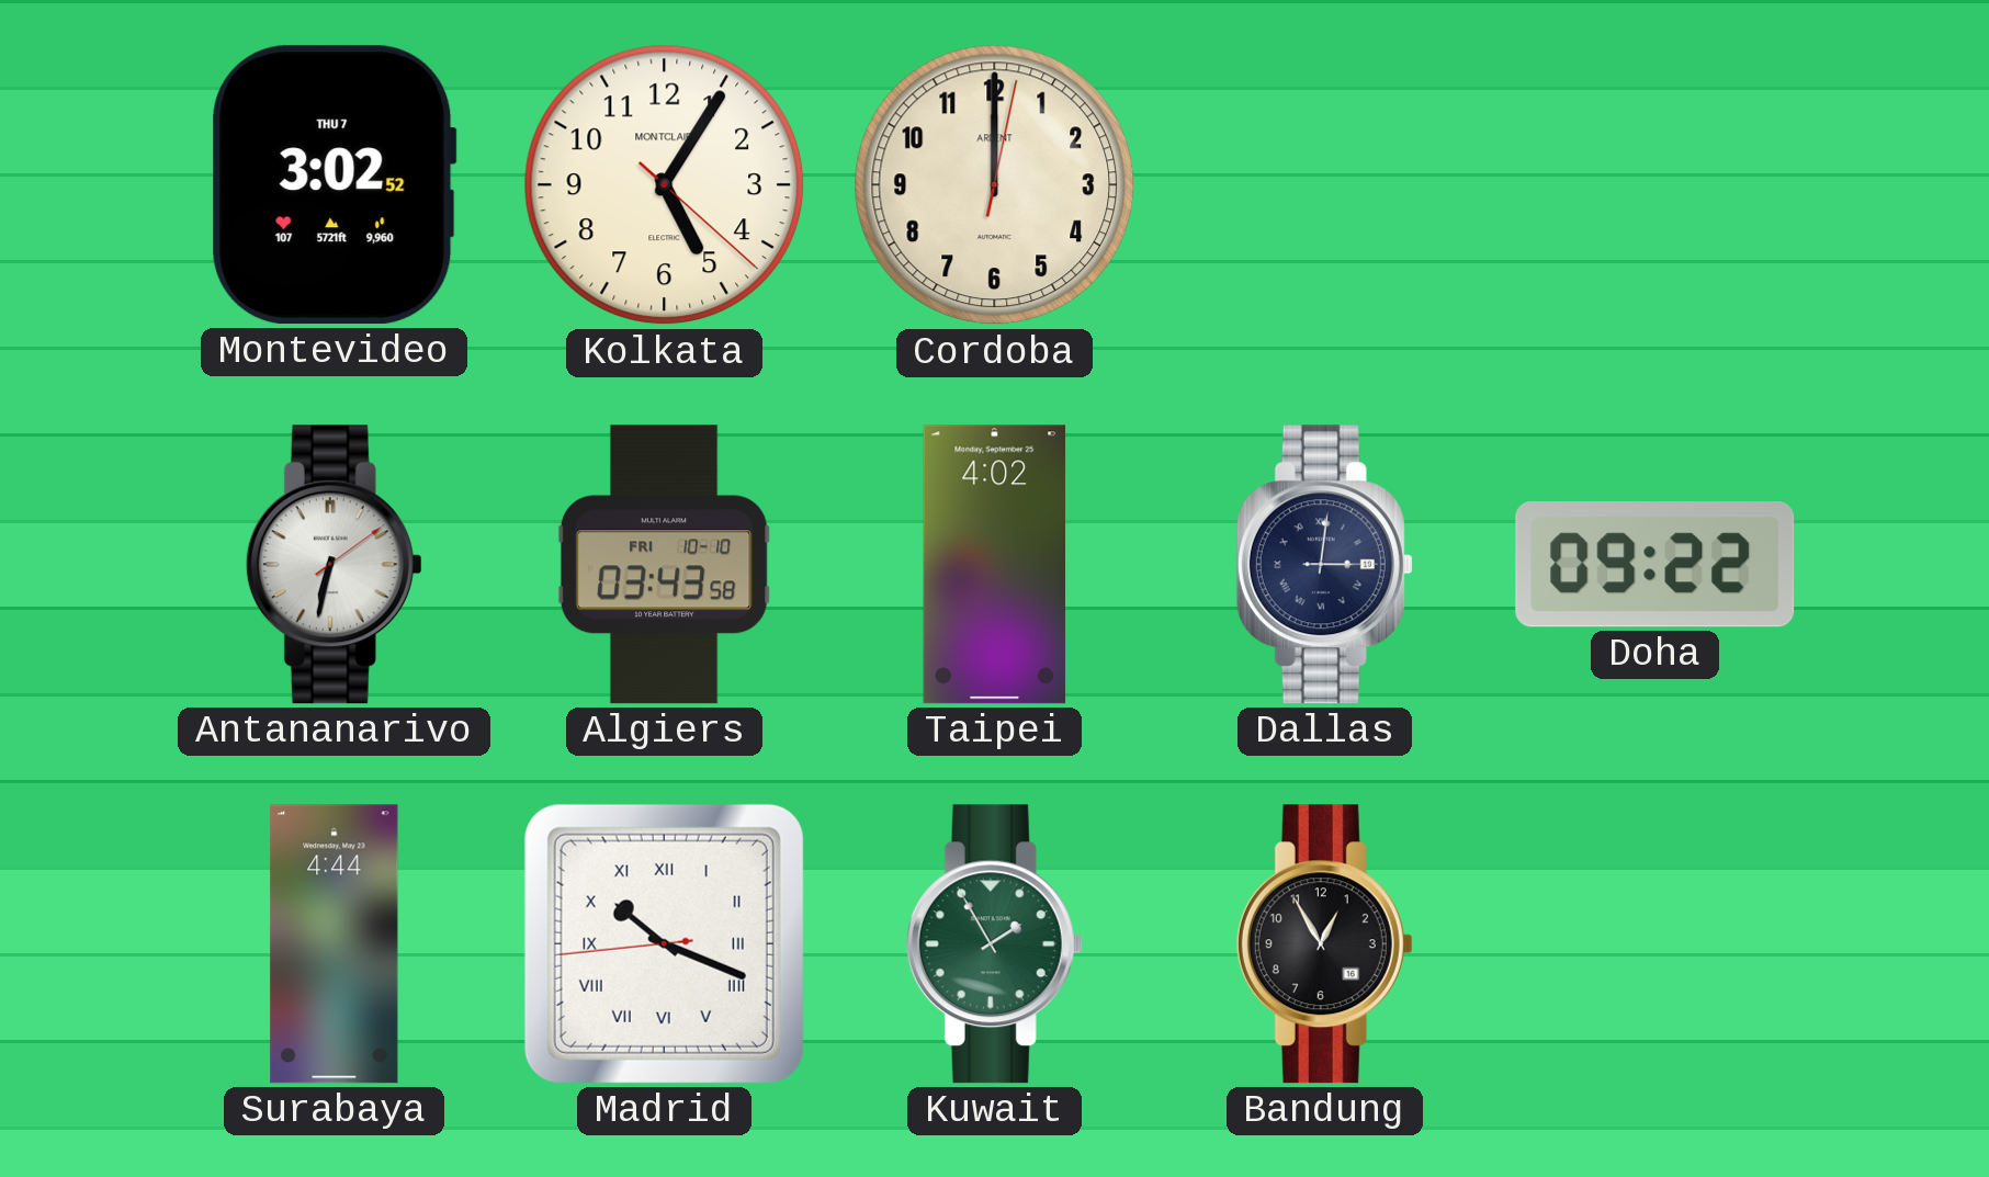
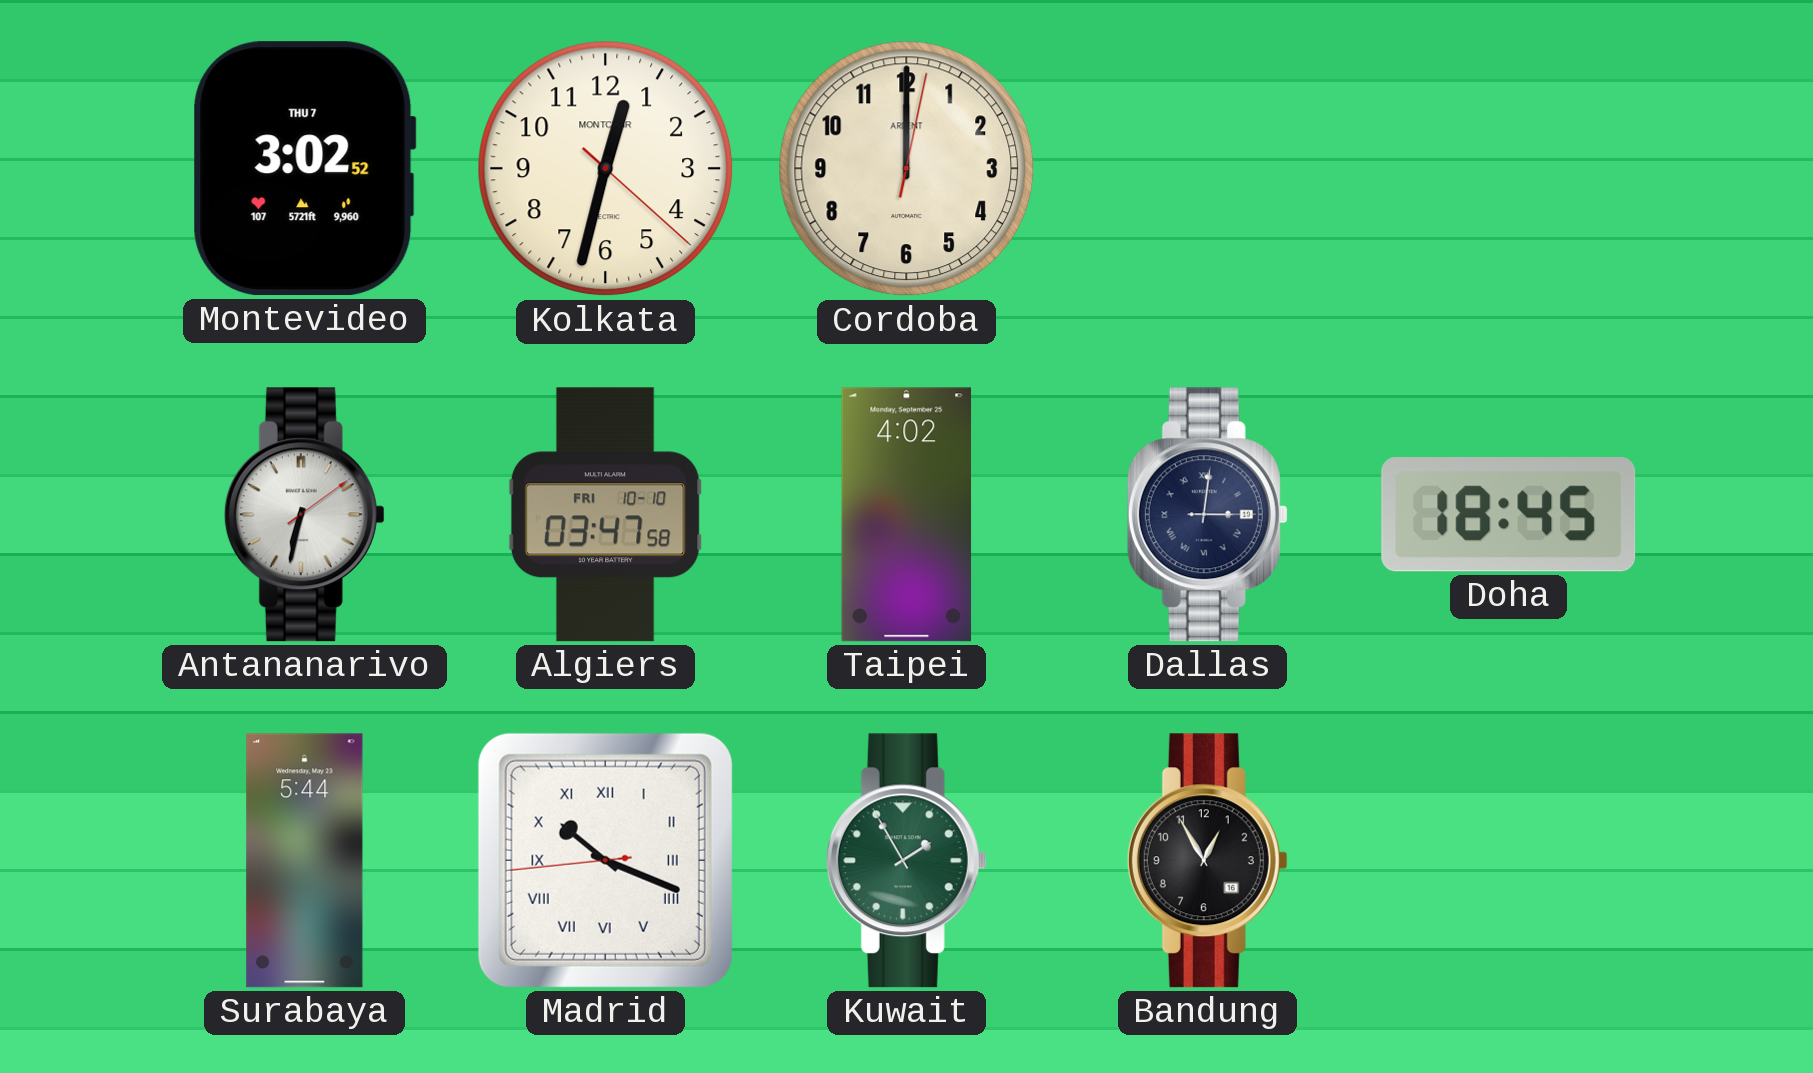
Kolkata: 5:05 -> 12:32
Algiers: 03:43 -> 03:47
Doha: 09:22 -> 18:45
Surabaya: 4:44 -> 5:44
